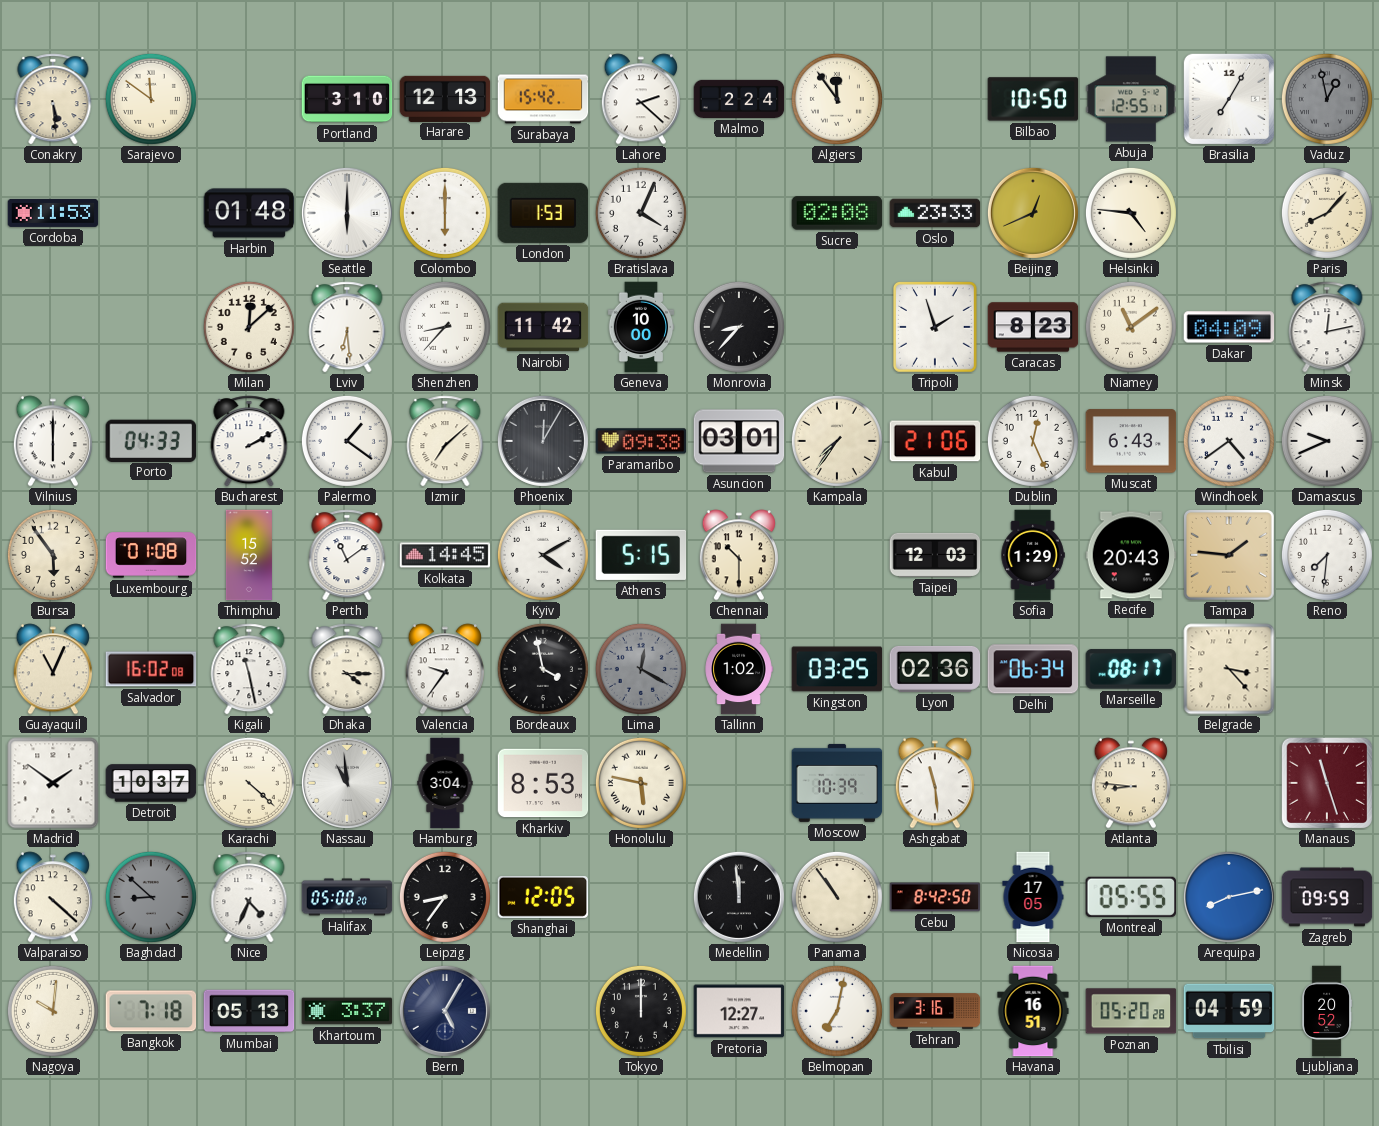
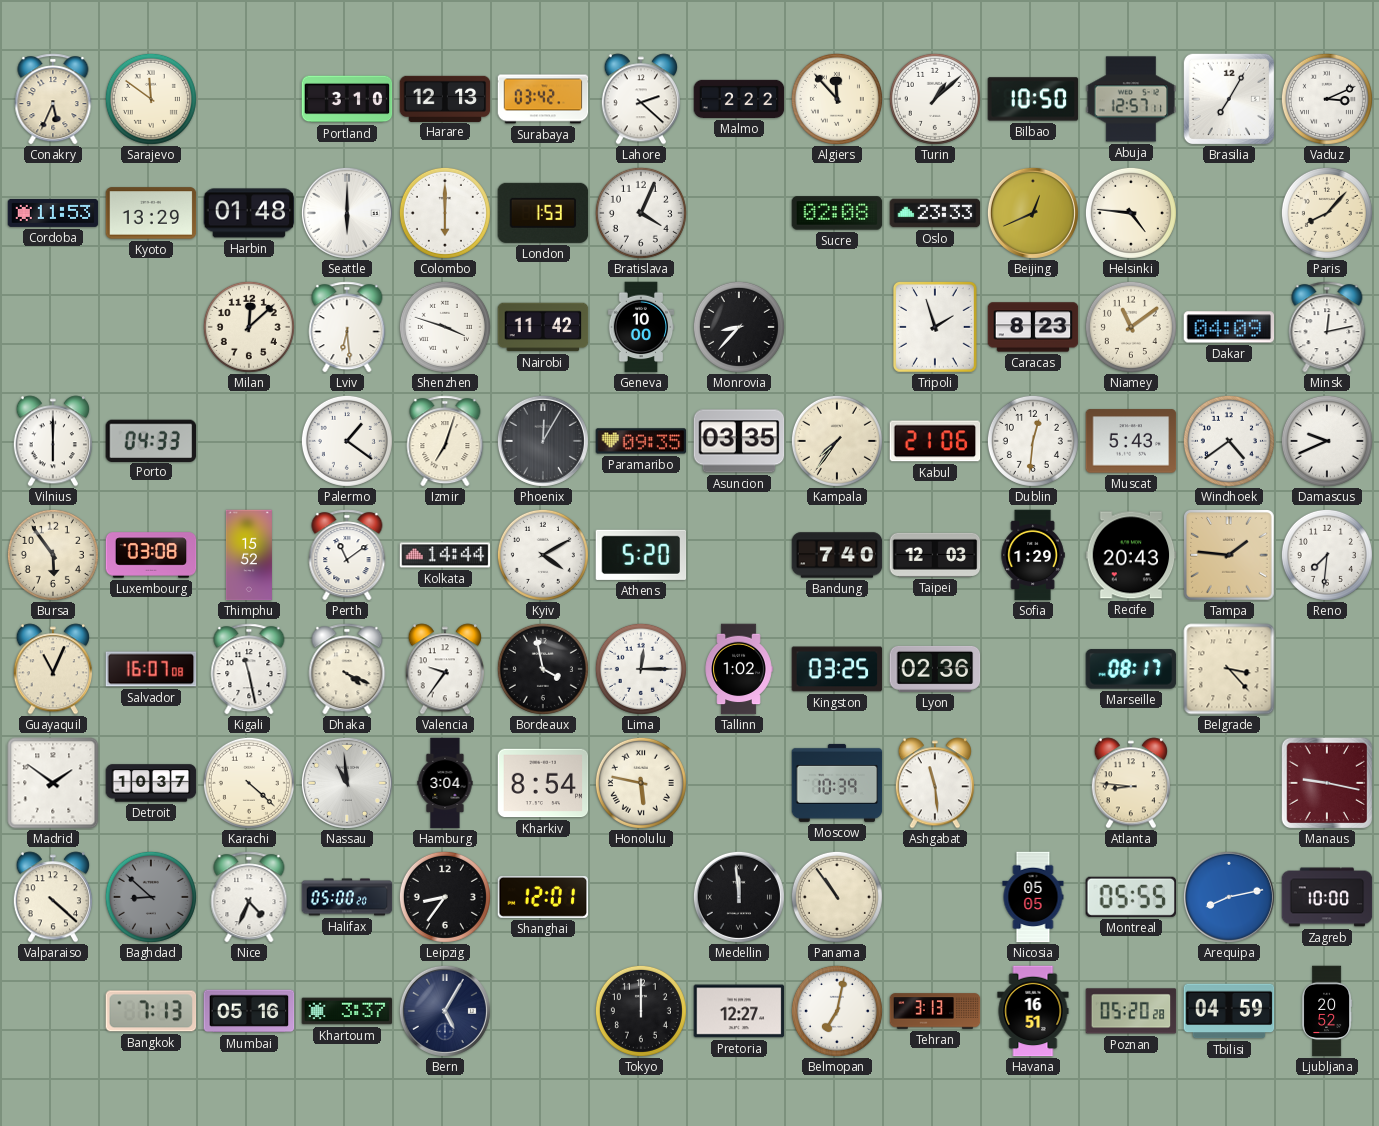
Conakry: 5:29 -> 5:34
Surabaya: 15:42 -> 03:42
Malmo: 2:24 -> 2:22
Algiers: 11:54 -> 11:53
Turin: none -> 1:08
Abuja: 12:55 -> 12:57
Vaduz: 12:58 -> 3:11
Vaduz dial: grey -> white
Kyoto: none -> 13:29
Shenzhen: 8:37 -> 3:48
Bucharest: 2:10 -> none
Izmir: 7:08 -> 7:03
Paramaribo: 09:38 -> 09:35
Asuncion: 03:01 -> 03:35
Dublin: 12:26 -> 12:31
Muscat: 6:43 -> 5:43
Luxembourg: 01:08 -> 03:08
Kolkata: 14:45 -> 14:44
Athens: 5:15 -> 5:20
Chennai: 10:30 -> none
Bandung: none -> 7:40
Salvador: 16:02 -> 16:07
Dhaka: 4:15 -> 4:19
Lima: 12:20 -> 12:15
Lima dial: grey -> white
Delhi: 06:34 -> none
Kharkiv: 8:53 -> 8:54
Manaus: 11:27 -> 9:17
Shanghai: 12:05 -> 12:01
Cebu: 8:42 -> none
Nicosia: 17:05 -> 05:05
Zagreb: 09:59 -> 10:00
Nagoya: 10:01 -> none
Bangkok: 7:18 -> 7:13
Mumbai: 05:13 -> 05:16
Tehran: 3:16 -> 3:13
